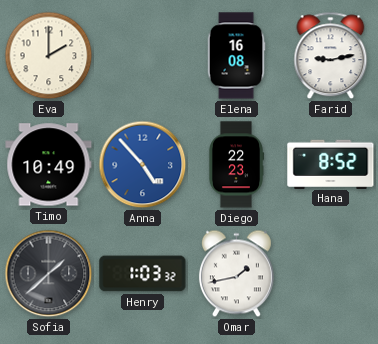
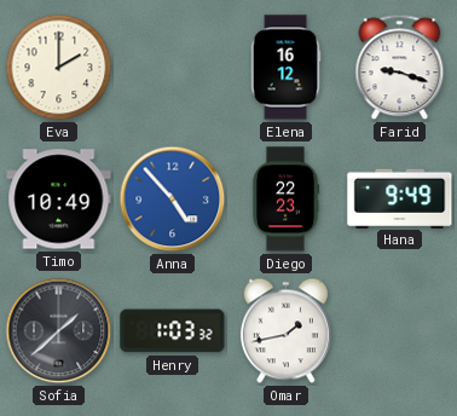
Elena: 16:08 -> 16:12
Farid: 9:13 -> 9:18
Hana: 8:52 -> 9:49
